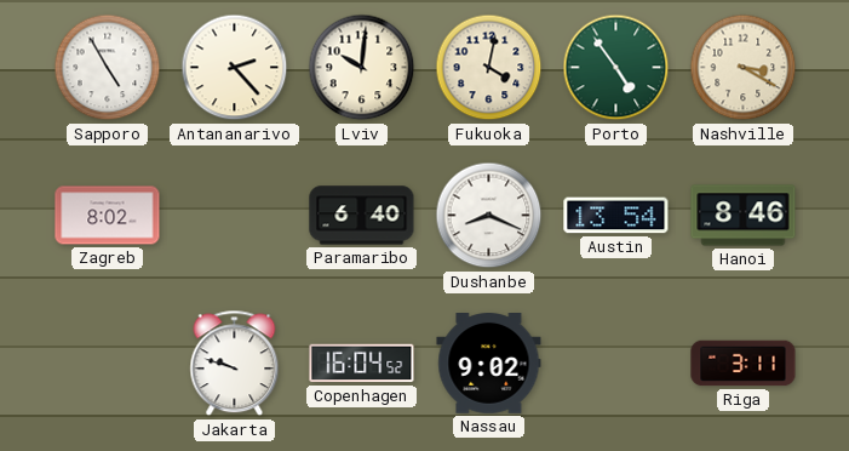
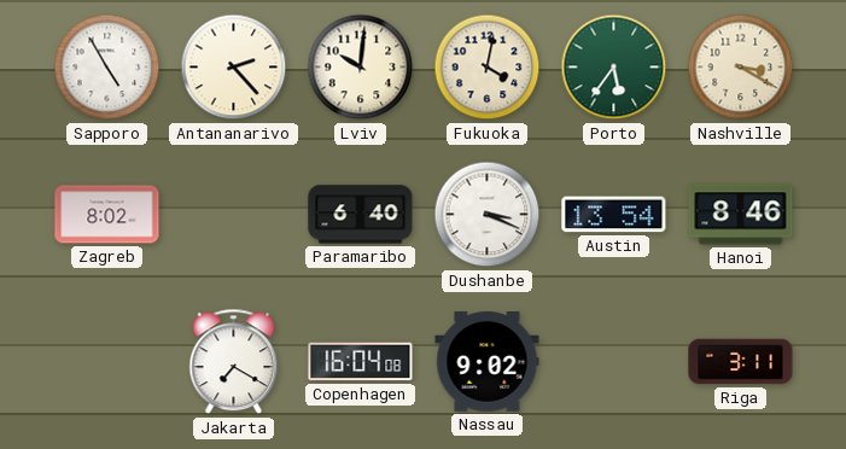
Porto: 4:54 -> 5:36
Dushanbe: 8:19 -> 3:19
Jakarta: 9:48 -> 7:20
Copenhagen: 16:04:52 -> 16:04:08
